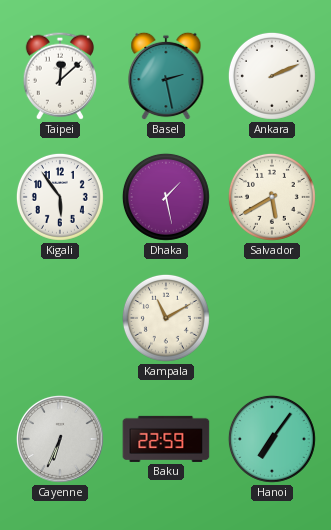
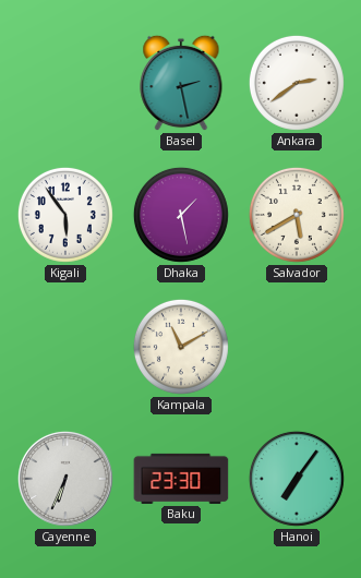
Taipei: 12:08 -> none
Ankara: 2:11 -> 2:39
Baku: 22:59 -> 23:30
